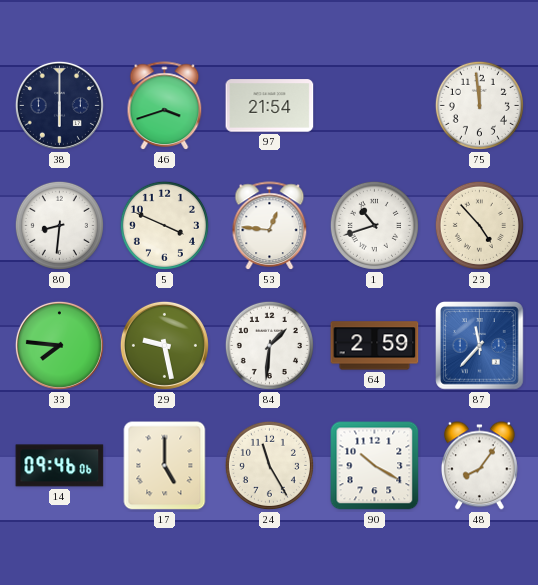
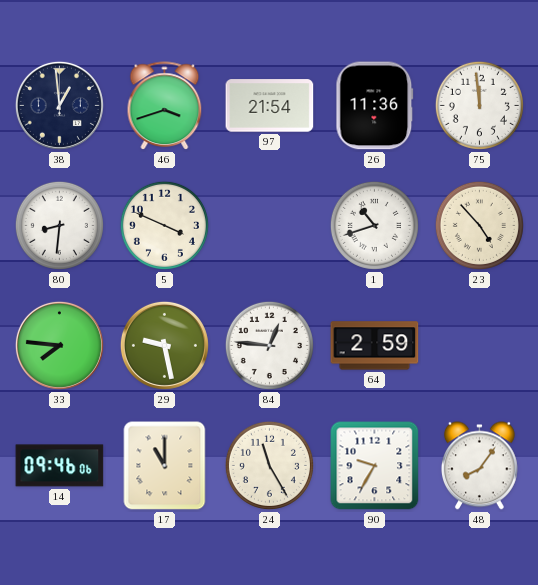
38: 6:00 -> 12:59
26: none -> 11:36
53: 12:46 -> none
84: 1:31 -> 12:46
87: 11:37 -> none
17: 5:00 -> 11:00
90: 10:20 -> 9:35
